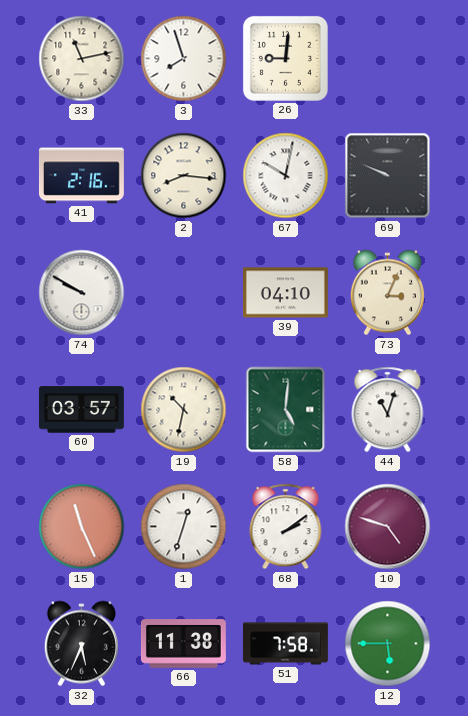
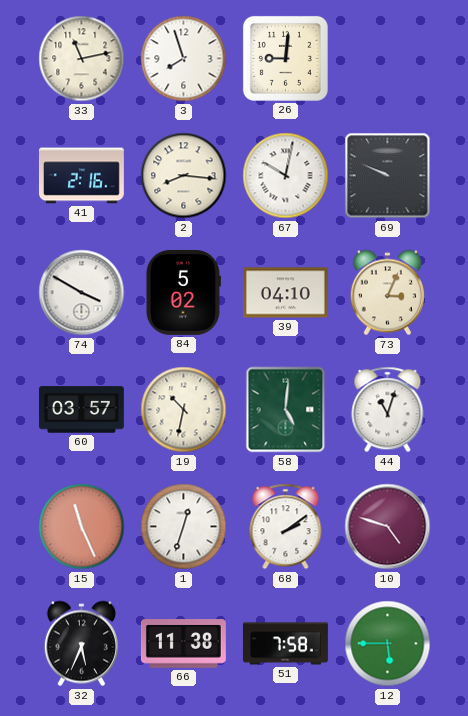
74: 9:50 -> 3:50
84: none -> 5:02
